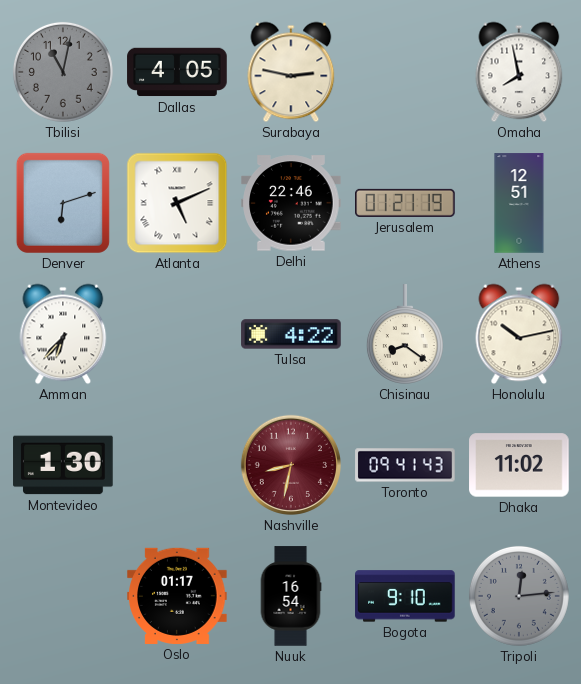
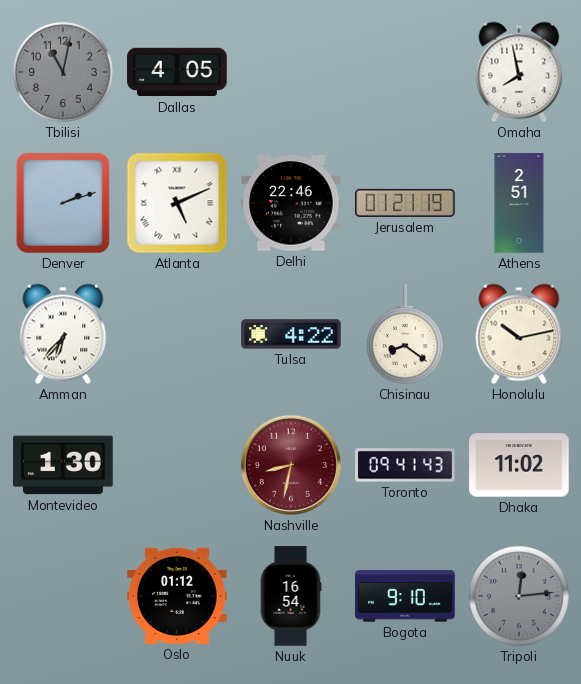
Surabaya: 2:47 -> none
Denver: 6:12 -> 2:12
Athens: 12:51 -> 2:51
Oslo: 01:17 -> 01:12
